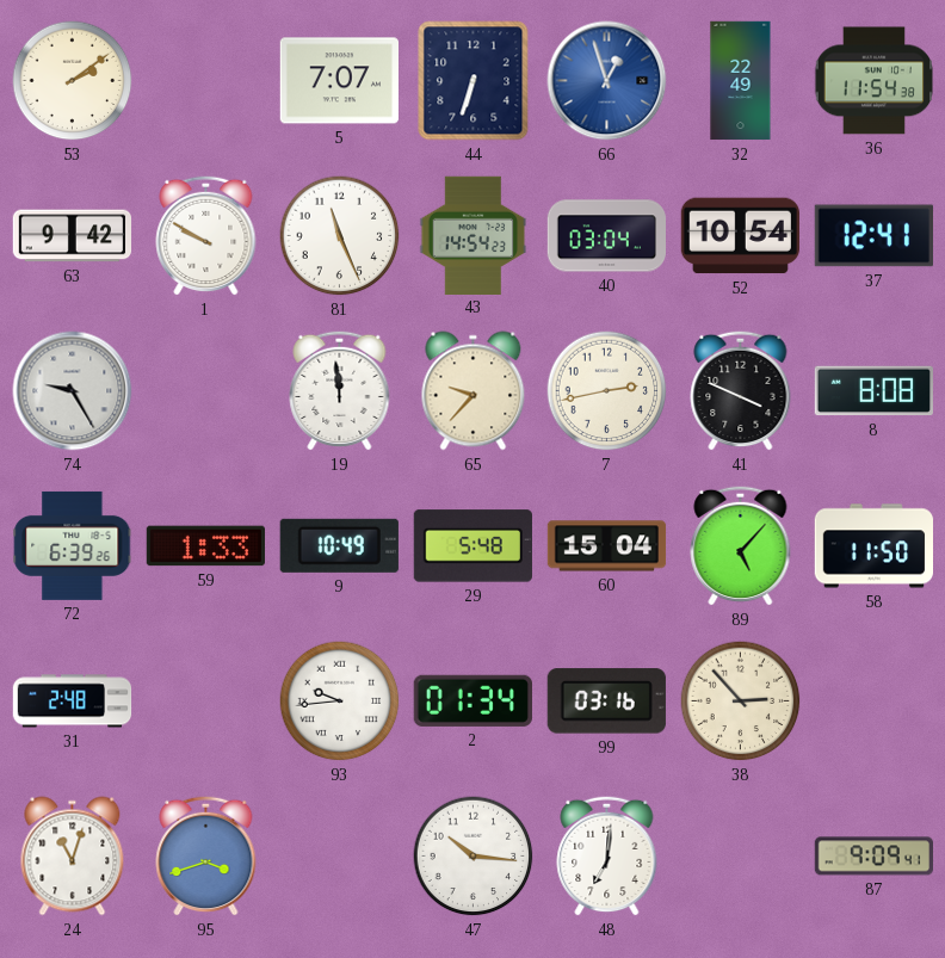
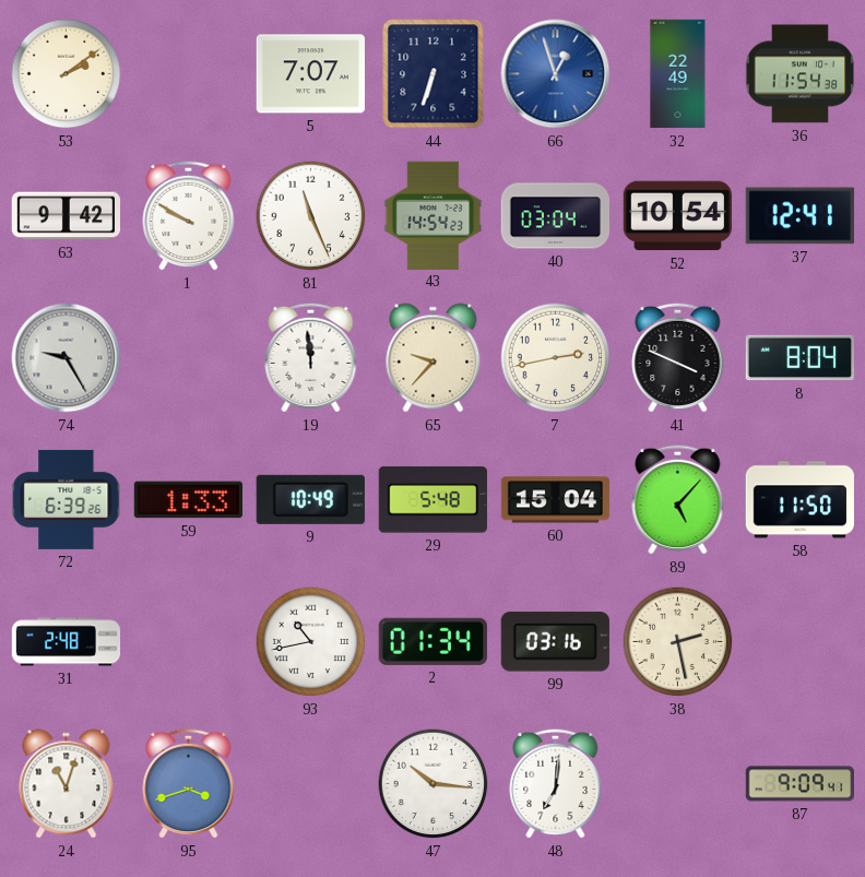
8: 8:08 -> 8:04
93: 9:44 -> 10:43
38: 2:53 -> 2:28
